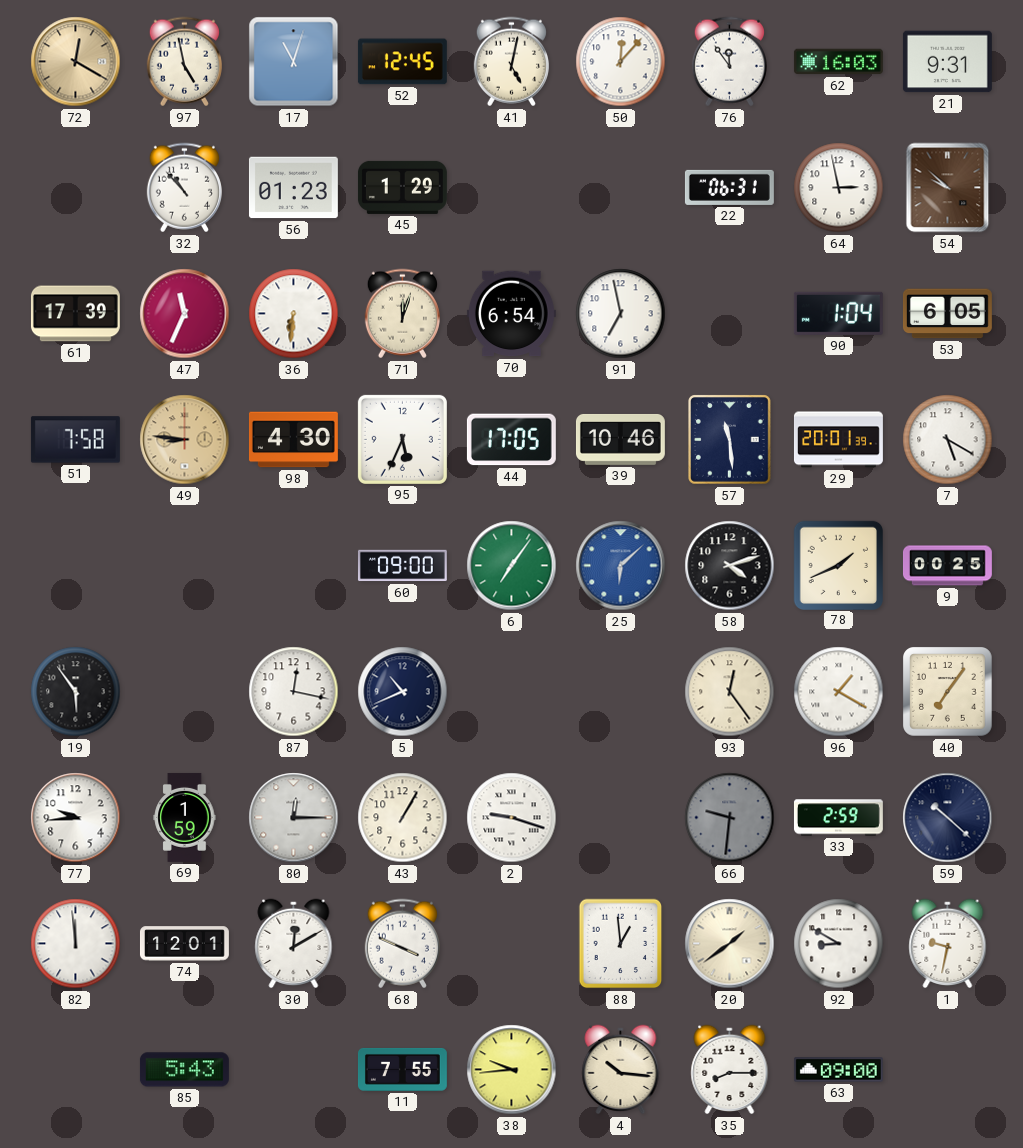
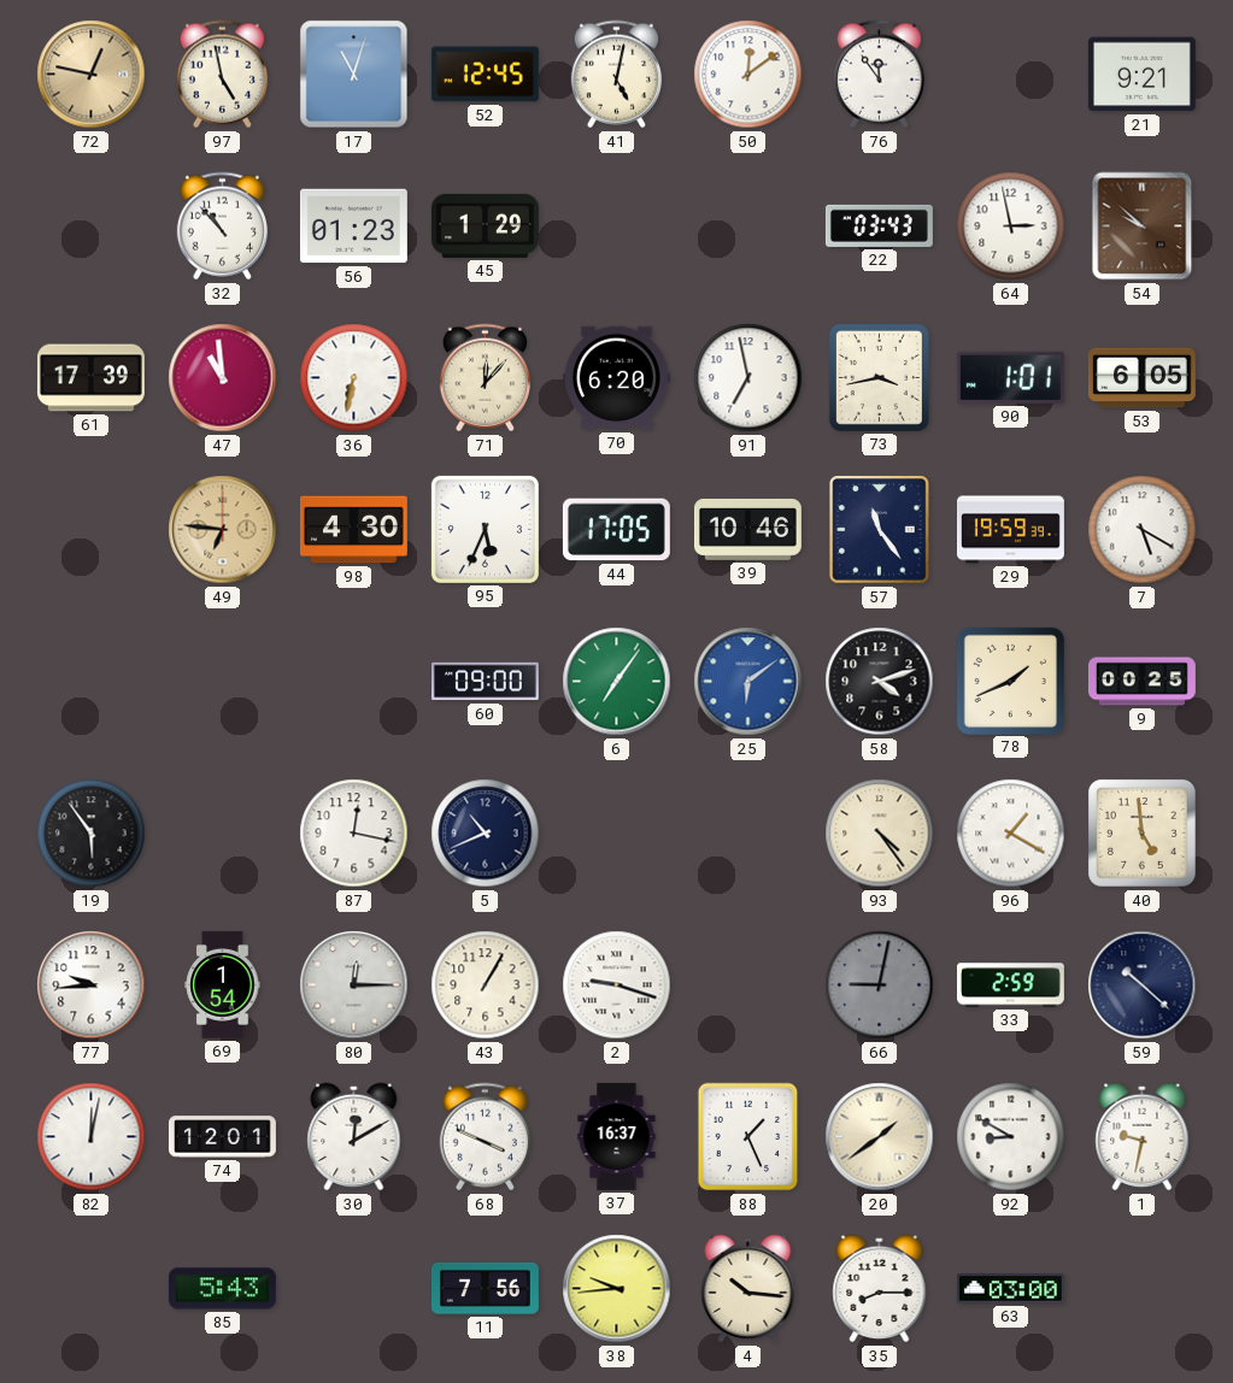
72: 12:20 -> 12:47
50: 12:07 -> 12:09
62: 16:03 -> none
21: 9:31 -> 9:21
22: 06:31 -> 03:43
47: 11:34 -> 10:59
36: 6:31 -> 6:32
71: 12:03 -> 12:07
70: 6:54 -> 6:20
73: none -> 3:43
90: 1:04 -> 1:01
51: 7:58 -> none
49: 8:46 -> 6:46
57: 11:29 -> 11:24
29: 20:01 -> 19:59
25: 6:08 -> 6:09
93: 12:24 -> 4:24
40: 7:06 -> 4:59
69: 1:59 -> 1:54
66: 9:31 -> 9:02
82: 11:59 -> 12:02
37: none -> 16:37
88: 12:59 -> 1:26
11: 7:55 -> 7:56
63: 09:00 -> 03:00
